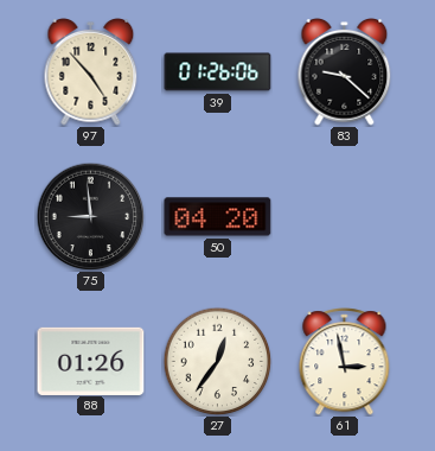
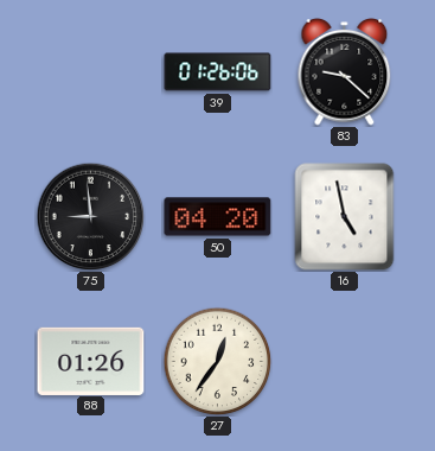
97: 4:53 -> none
16: none -> 4:58
61: 2:58 -> none
